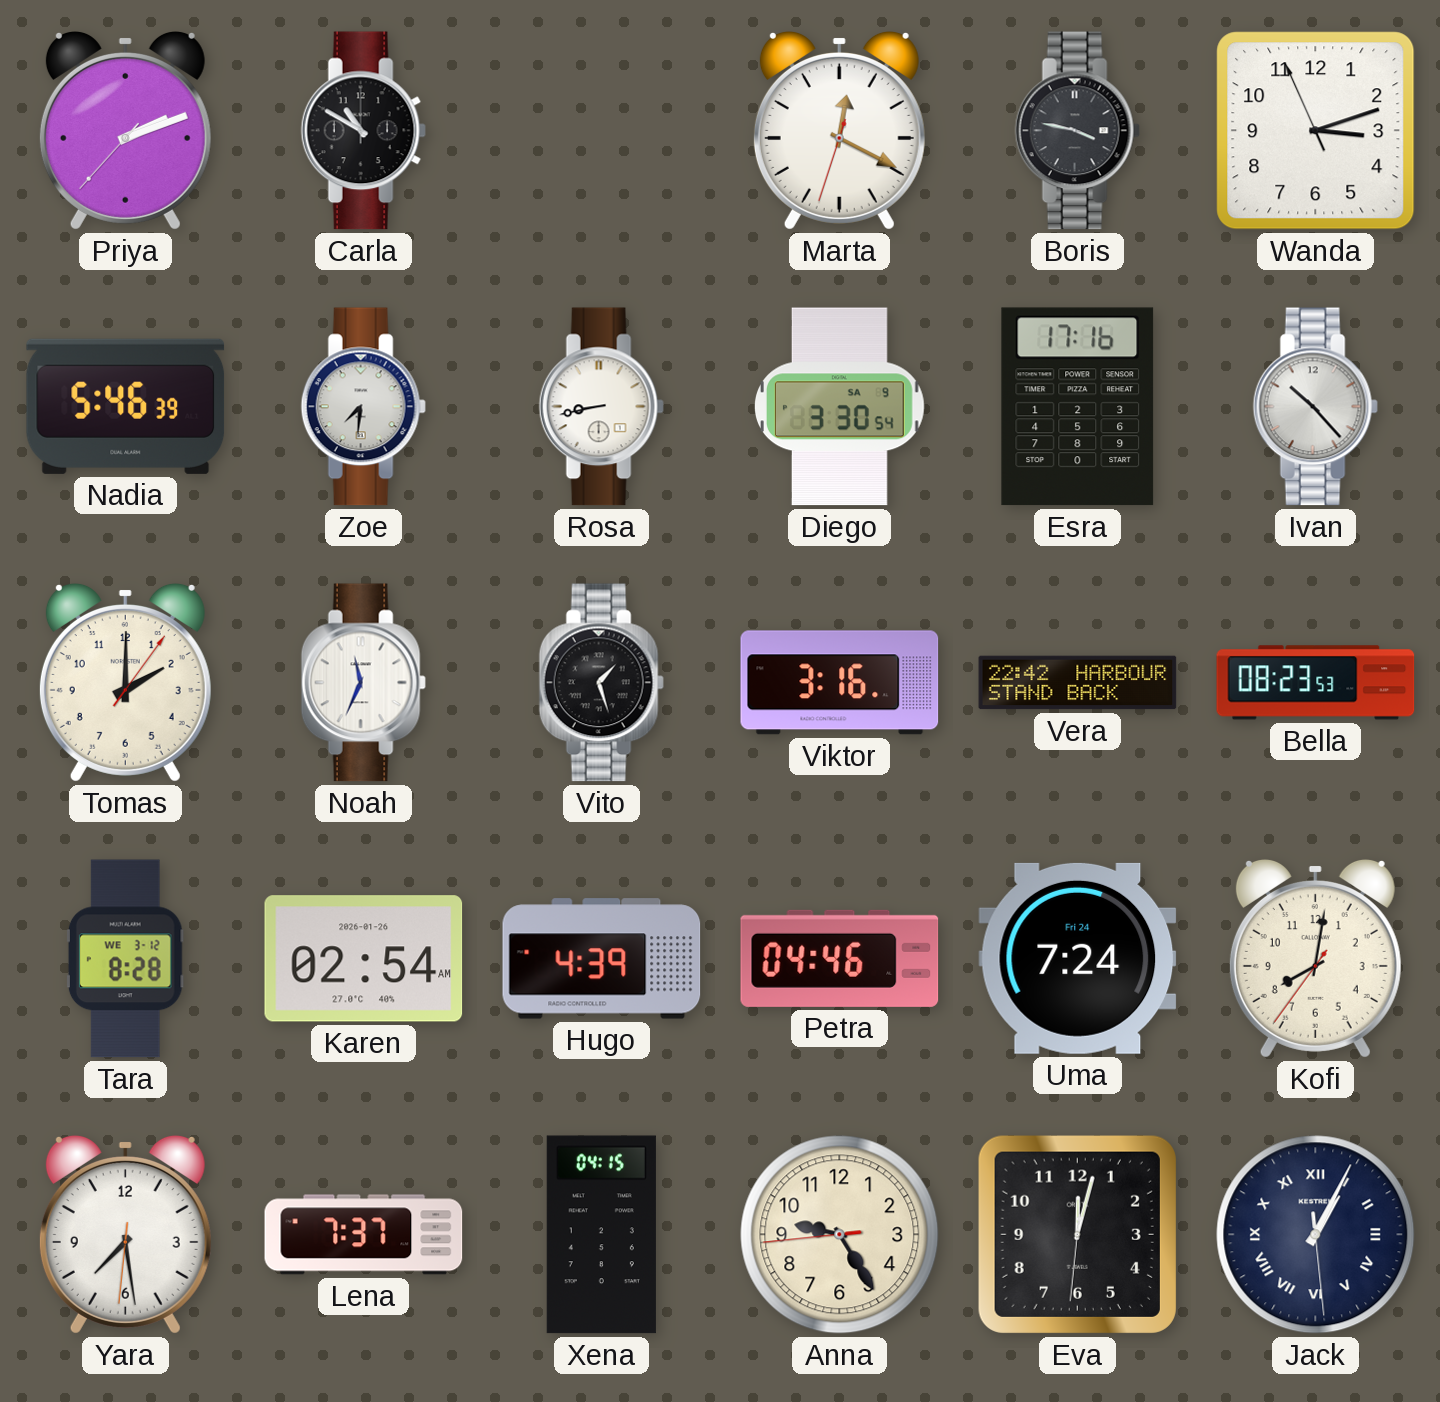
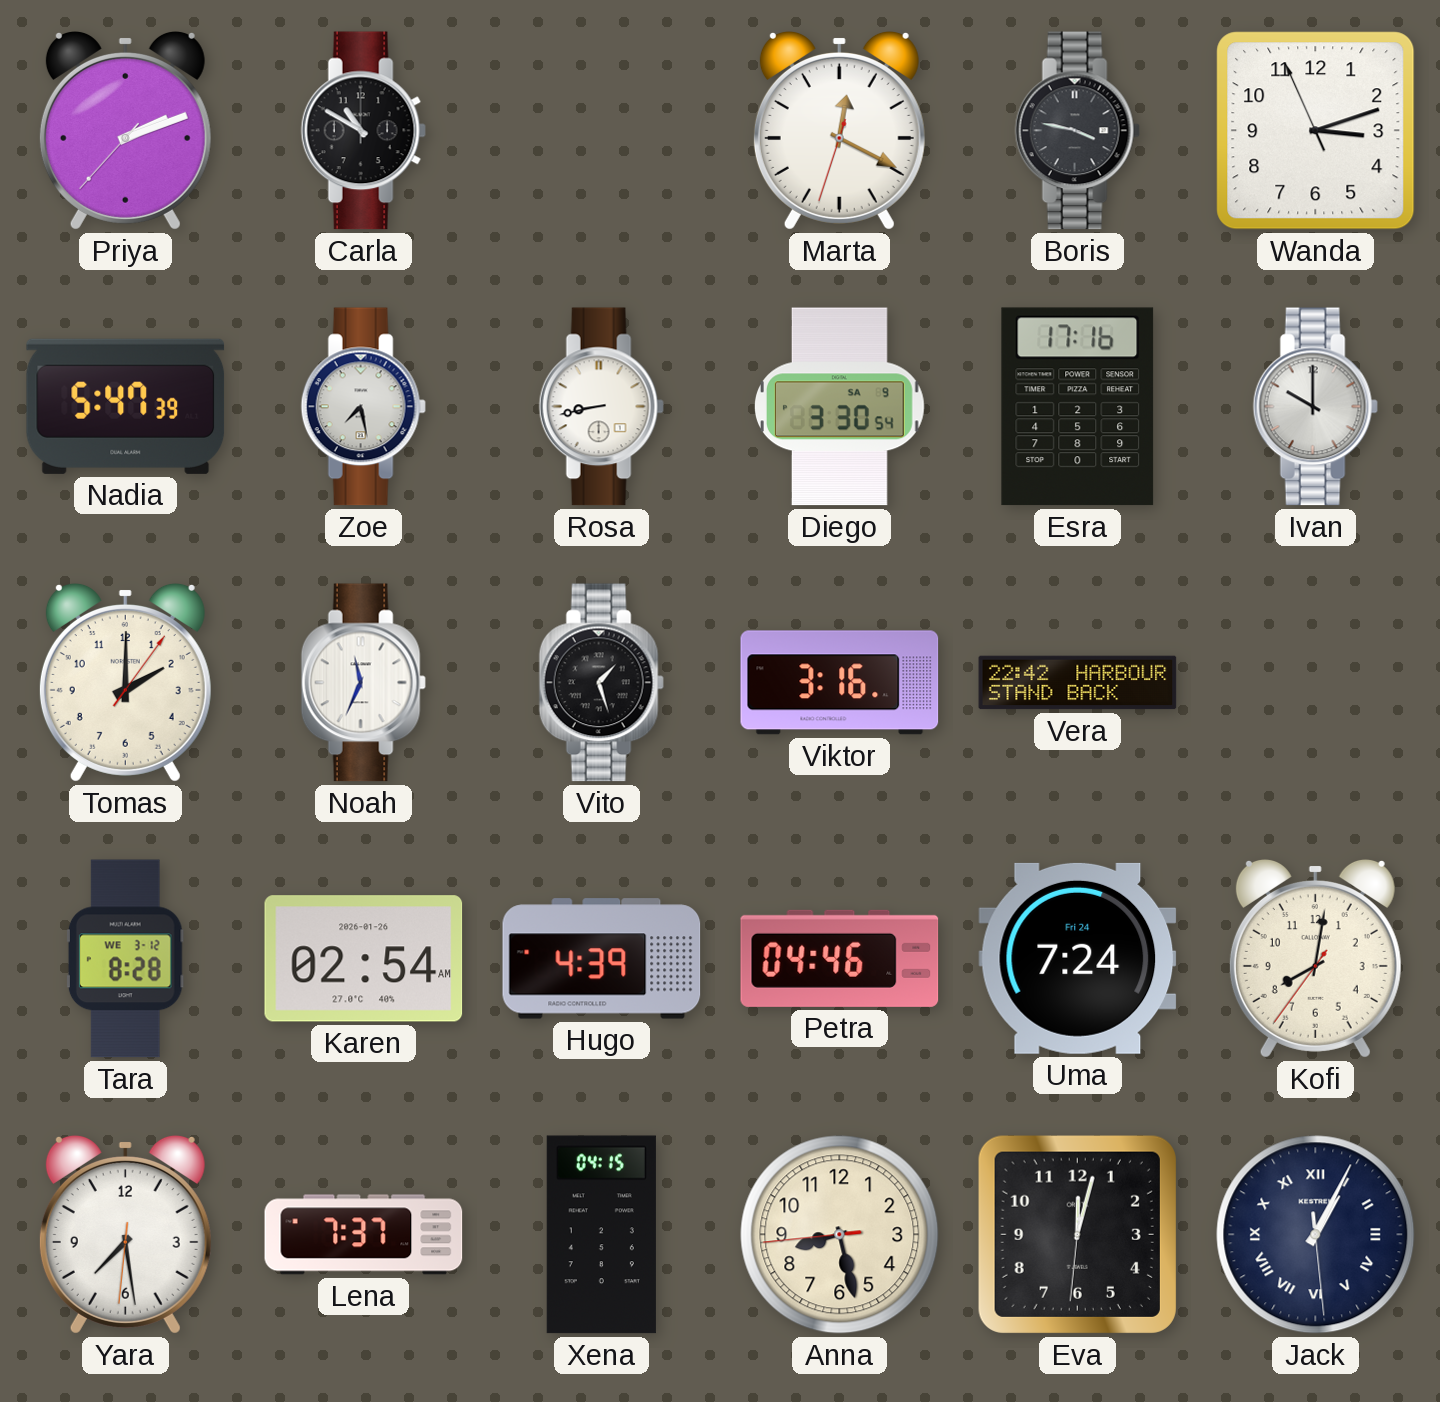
Nadia: 5:46 -> 5:47
Zoe: 7:31 -> 7:28
Ivan: 10:23 -> 10:00
Bella: 08:23 -> none
Anna: 9:24 -> 8:27
